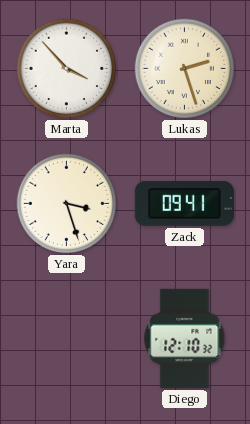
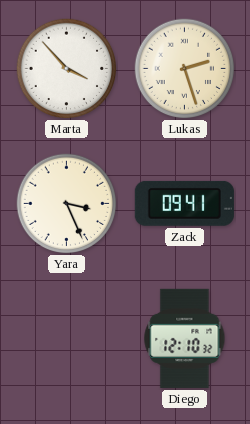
Yara: 3:27 -> 3:26
